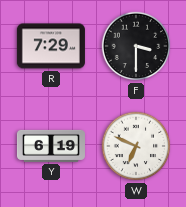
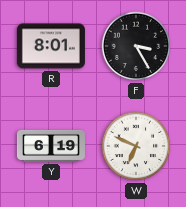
R: 7:29 -> 8:01
F: 3:30 -> 3:25
